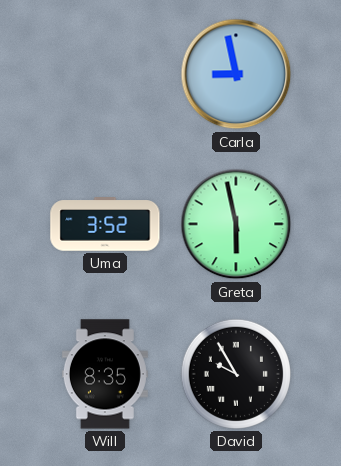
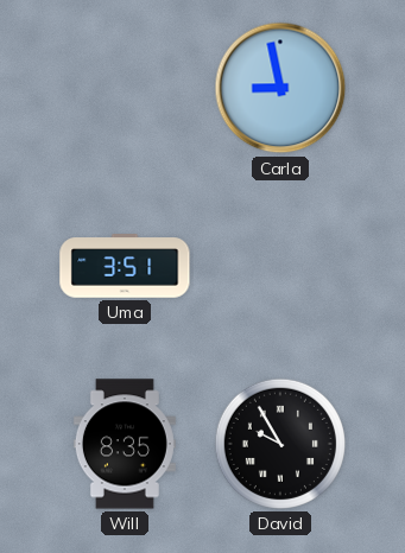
Uma: 3:52 -> 3:51
Greta: 5:58 -> none
